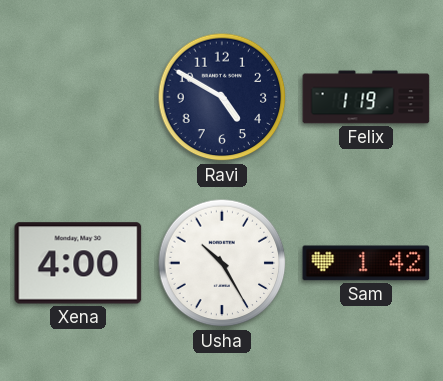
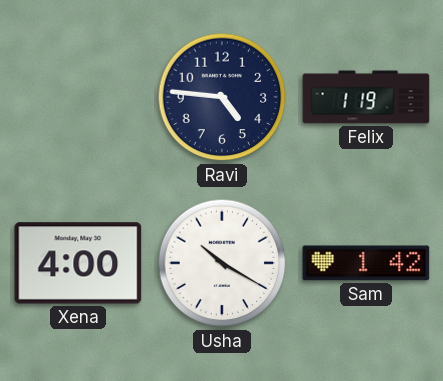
Ravi: 4:50 -> 4:46
Usha: 10:25 -> 10:20
